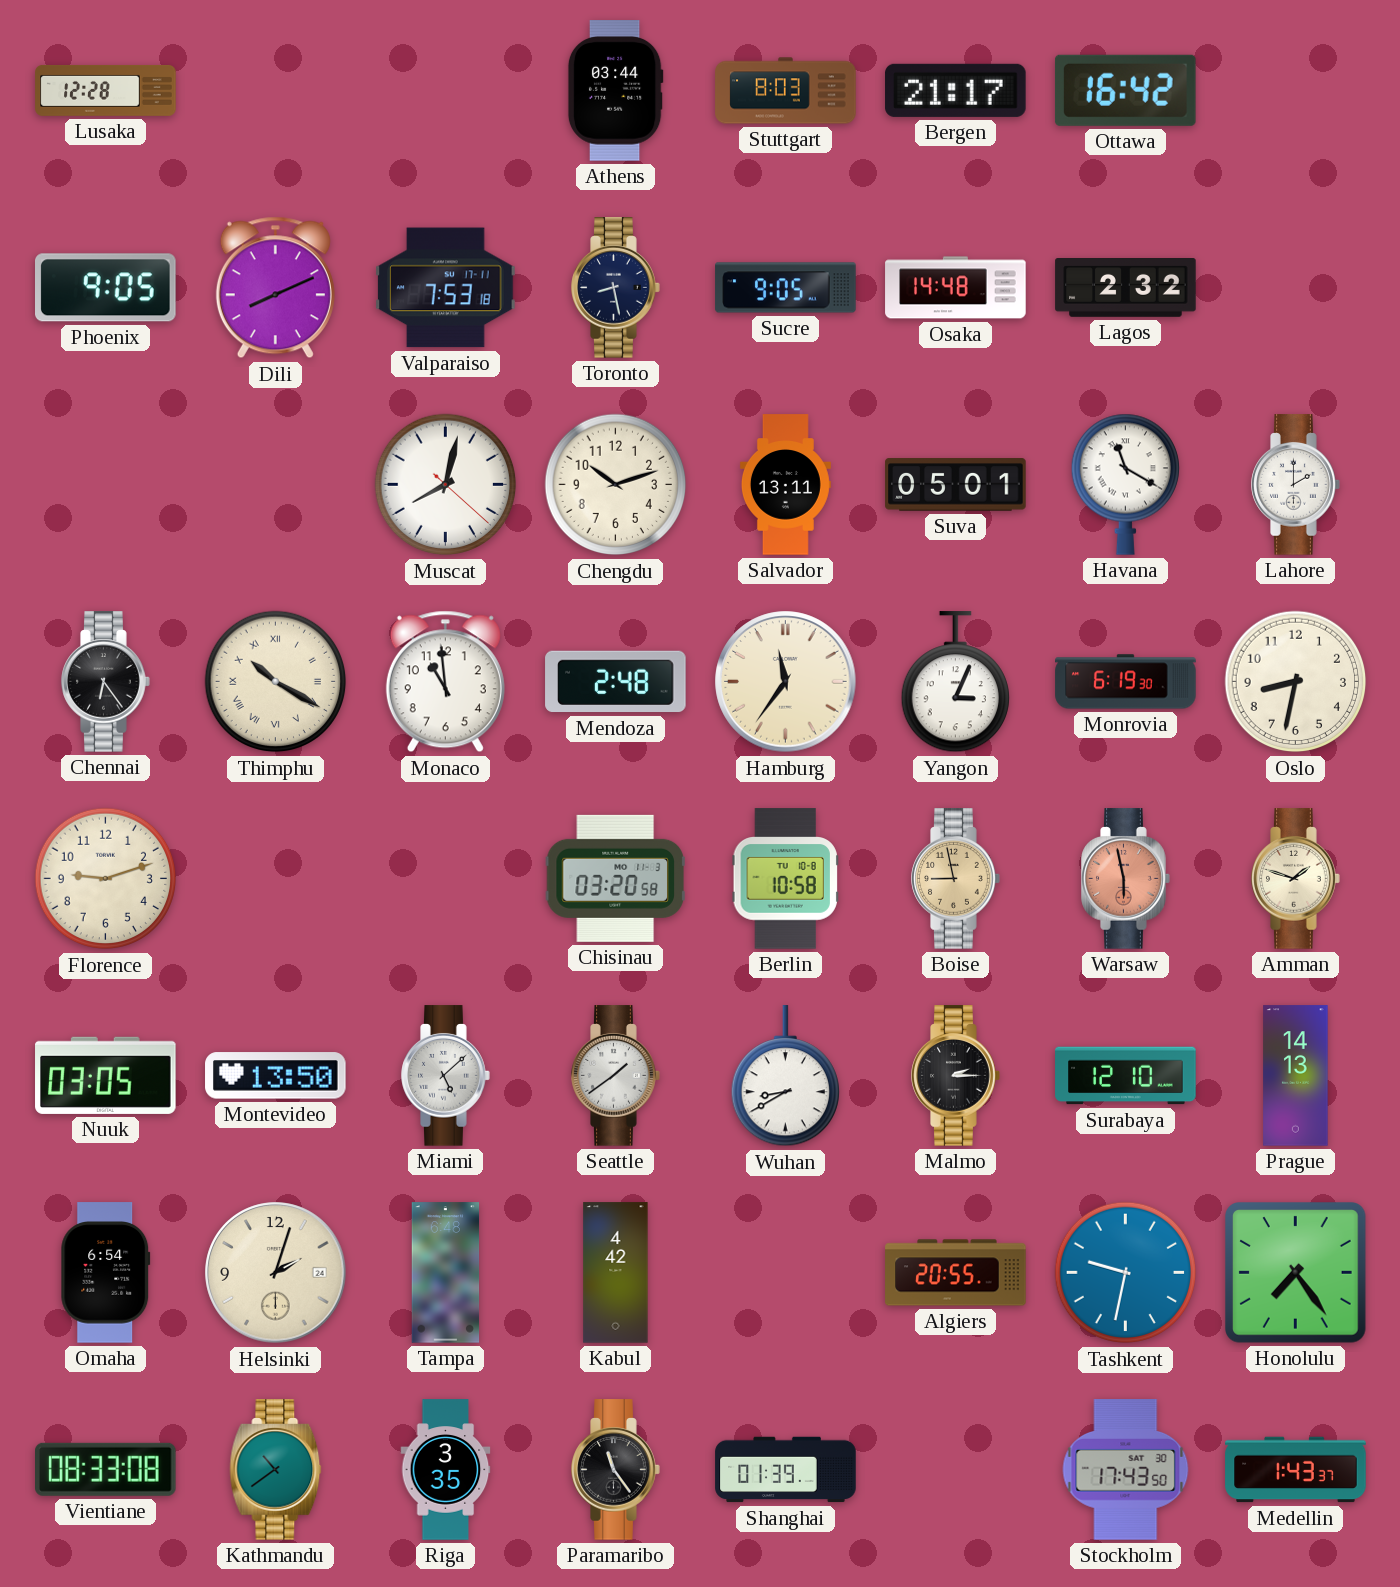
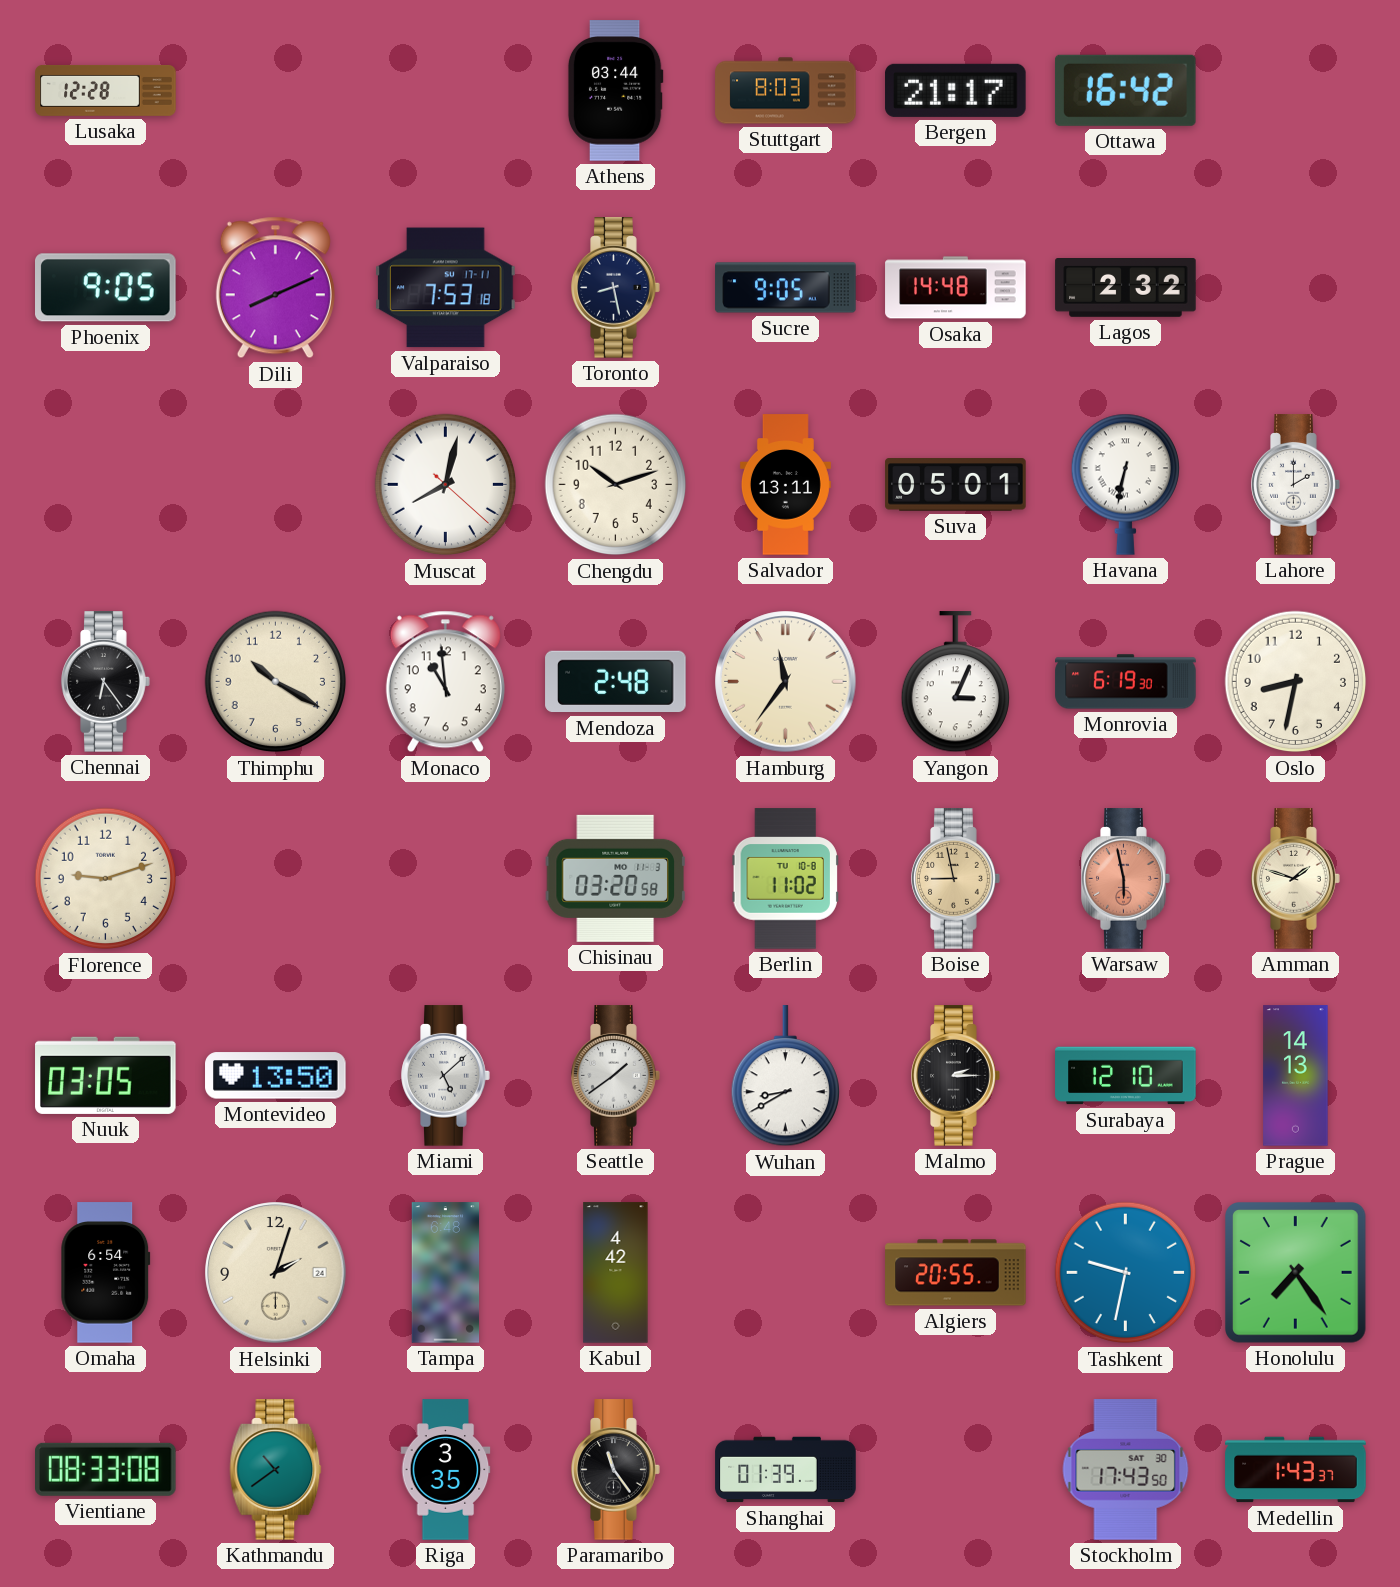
Havana: 11:20 -> 6:32
Thimphu numerals: Roman -> Arabic
Berlin: 10:58 -> 11:02
